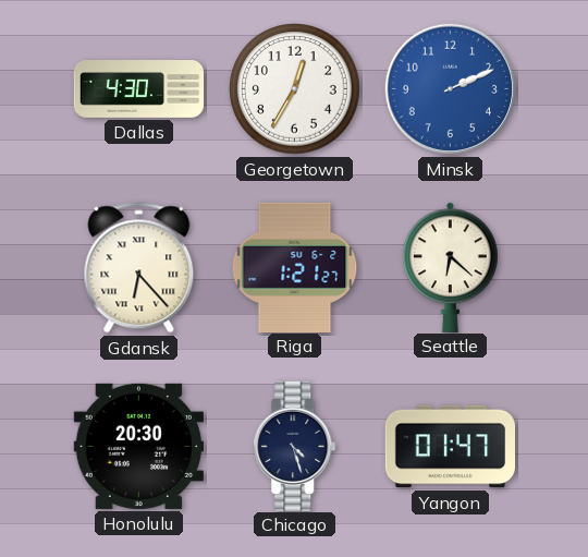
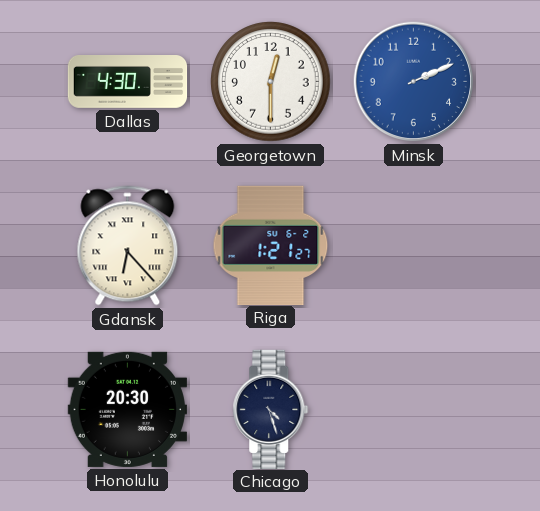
Georgetown: 12:35 -> 12:30
Seattle: 6:22 -> none
Yangon: 01:47 -> none
